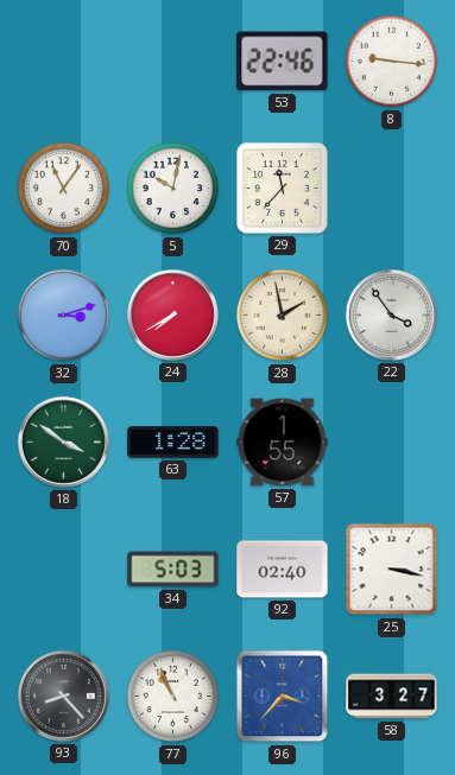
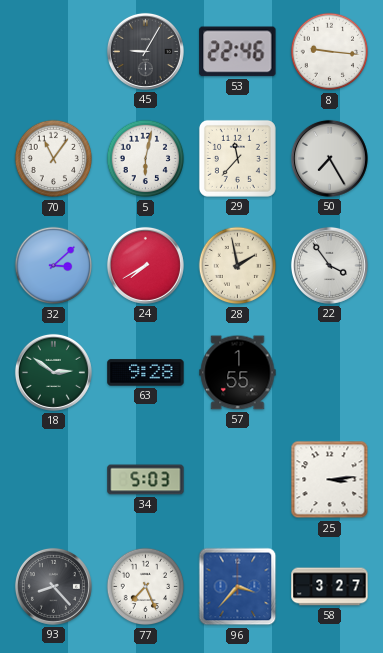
45: none -> 9:05
5: 10:02 -> 6:02
50: none -> 7:25
32: 3:12 -> 3:08
18: 3:51 -> 2:51
63: 1:28 -> 9:28
92: 02:40 -> none
25: 3:17 -> 3:14
77: 10:56 -> 7:26
